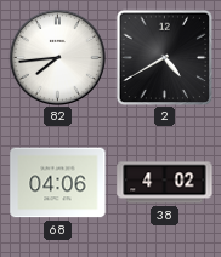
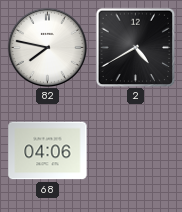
82: 7:44 -> 7:47
38: 4:02 -> none
